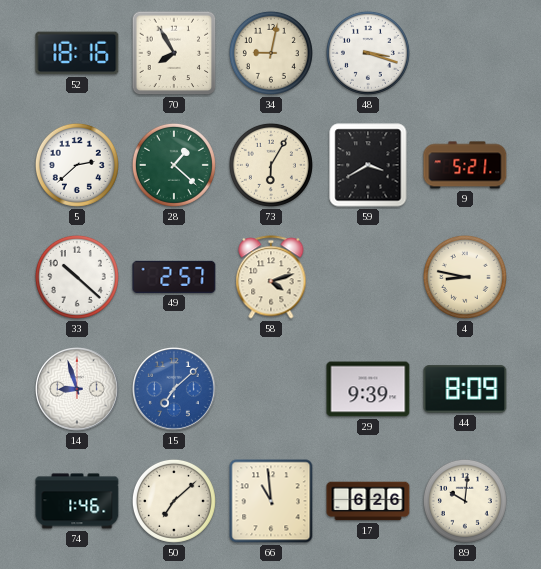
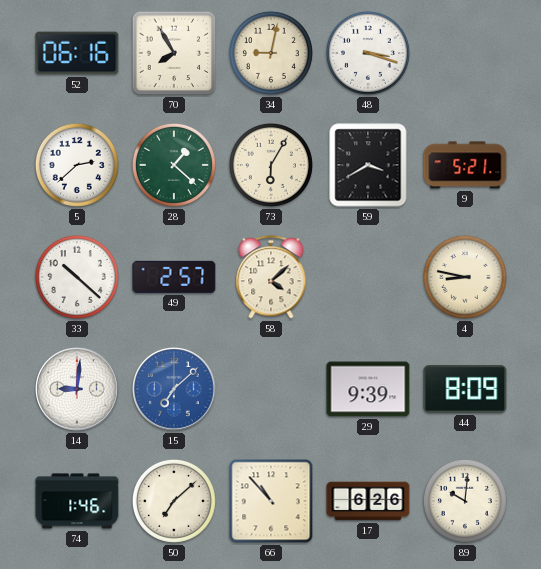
52: 18:16 -> 06:16
58: 4:12 -> 4:08
14: 8:57 -> 9:01
66: 10:59 -> 10:53
